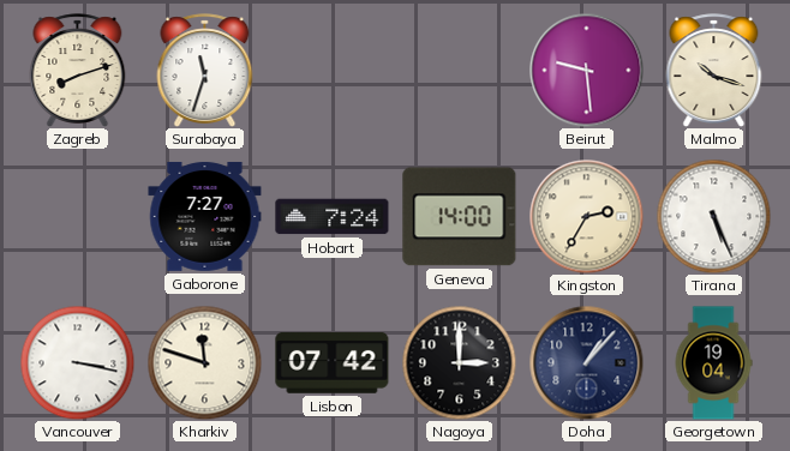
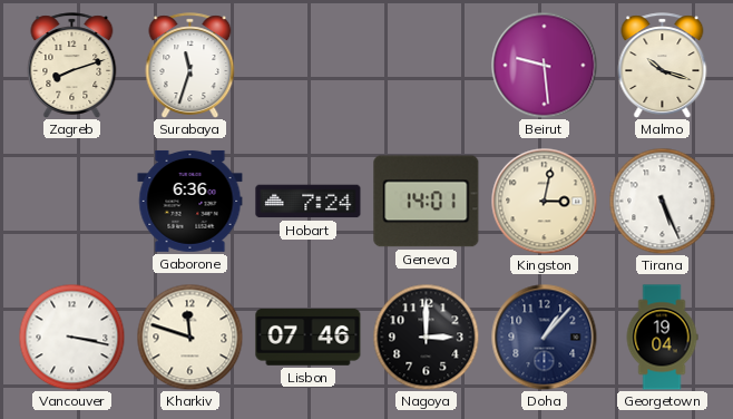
Gaborone: 7:27 -> 6:36
Geneva: 14:00 -> 14:01
Kingston: 2:35 -> 3:02
Lisbon: 07:42 -> 07:46
